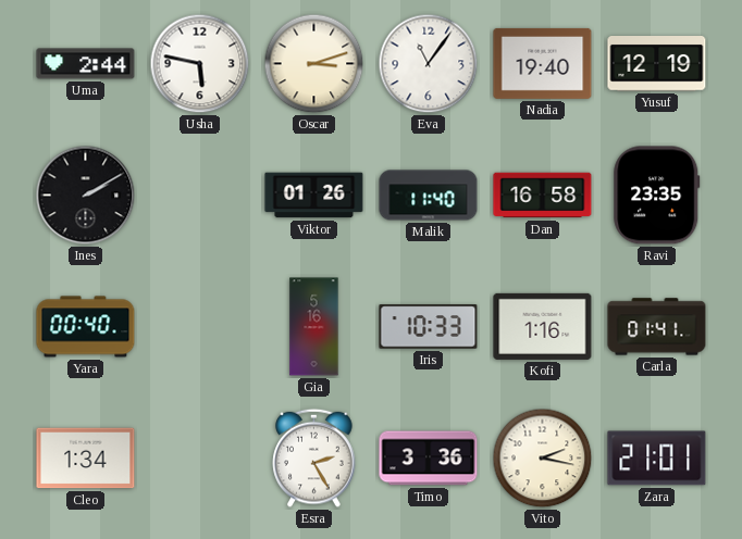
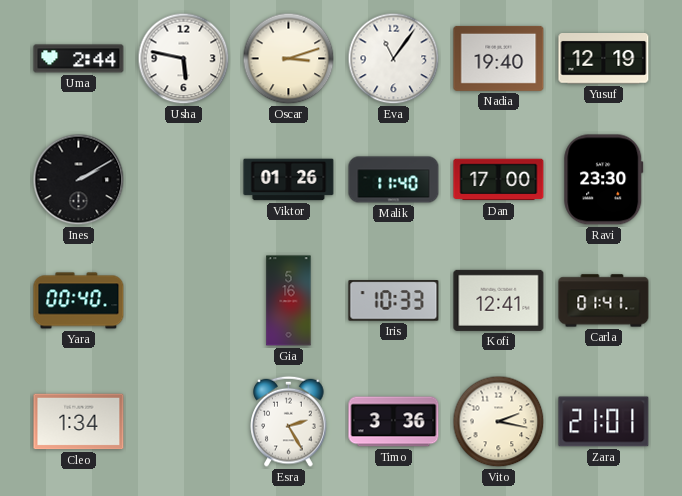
Dan: 16:58 -> 17:00
Ravi: 23:35 -> 23:30
Kofi: 1:16 -> 12:41
